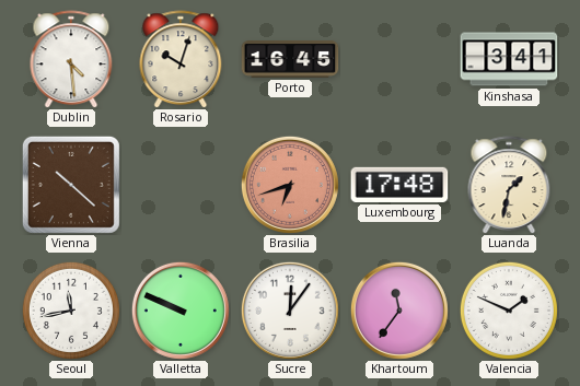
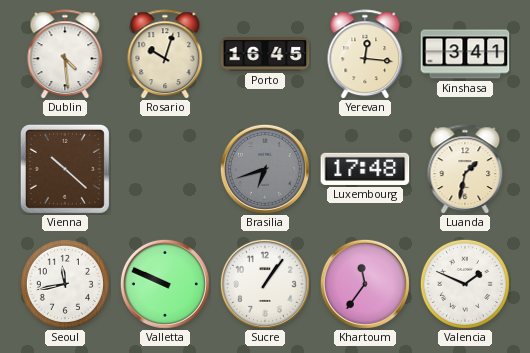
Yerevan: none -> 12:16
Brasilia dial: salmon -> grey
Sucre: 12:06 -> 1:06
